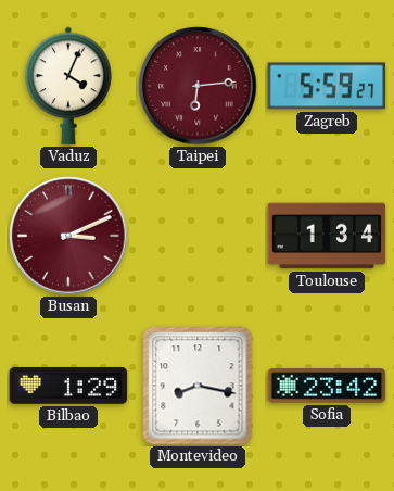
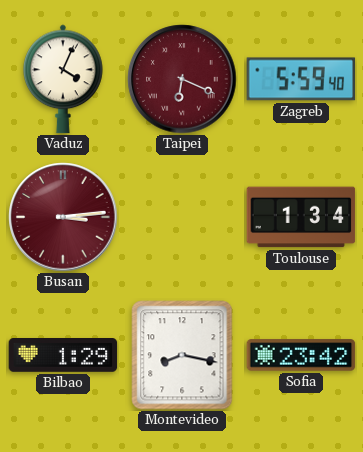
Taipei: 6:14 -> 6:19
Zagreb: 5:59:27 -> 5:59:40
Busan: 3:11 -> 3:14
